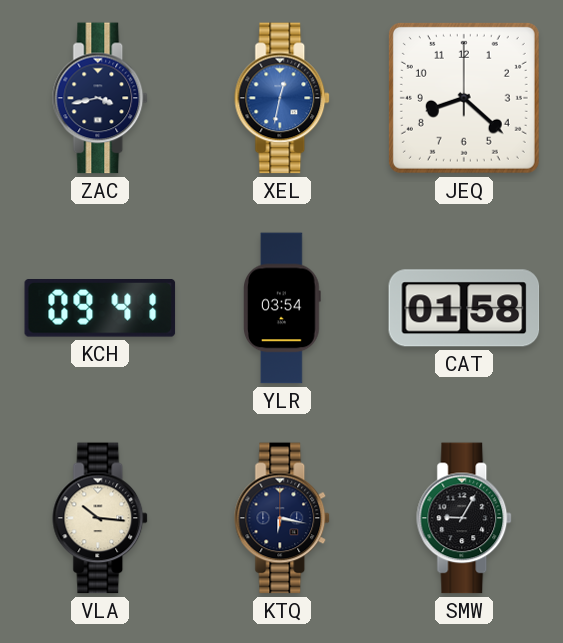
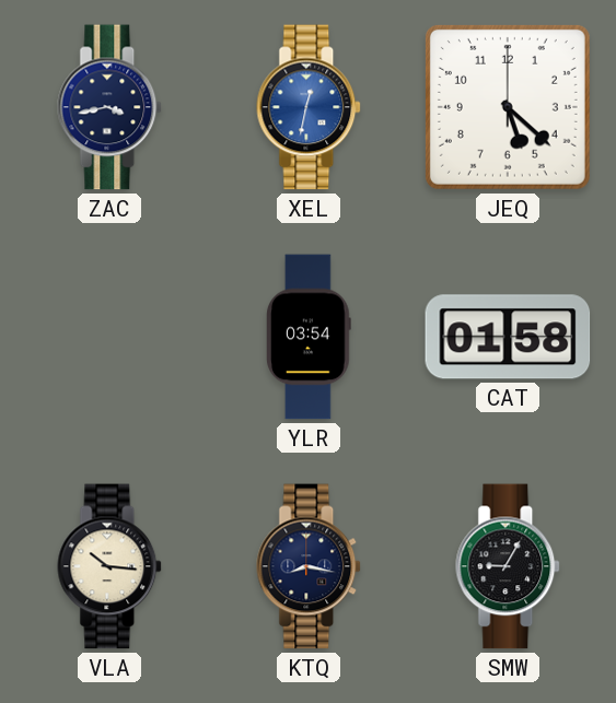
JEQ: 8:22 -> 5:22
KCH: 09:41 -> none
KTQ: 6:17 -> 8:17
